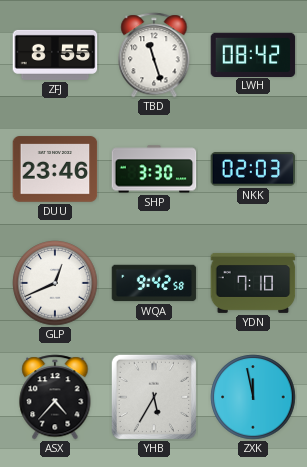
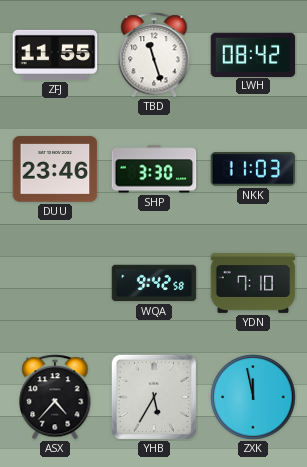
ZFJ: 8:55 -> 11:55
NKK: 02:03 -> 11:03
GLP: 12:41 -> none
